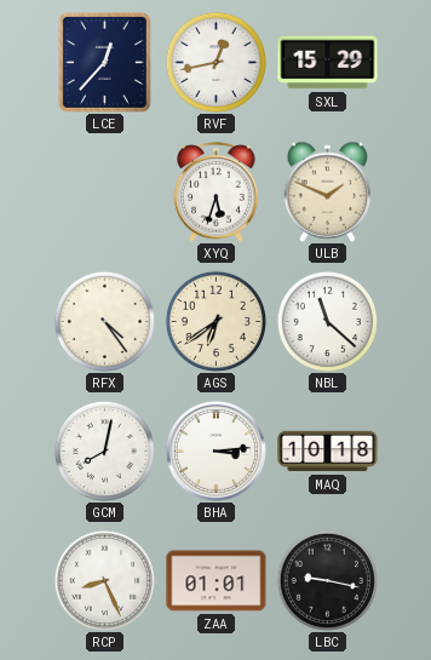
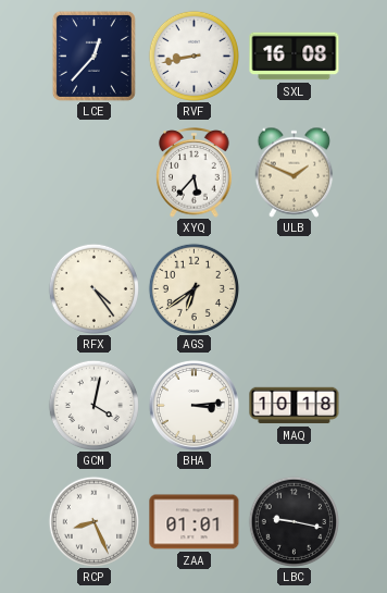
RVF: 12:43 -> 8:43
SXL: 15:29 -> 16:08
XYQ: 5:33 -> 5:37
NBL: 11:22 -> none
GCM: 8:02 -> 4:02
